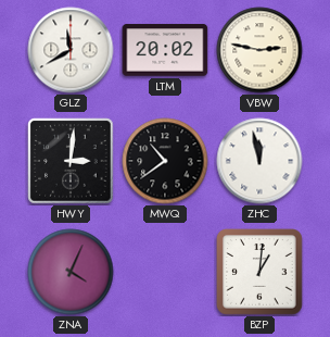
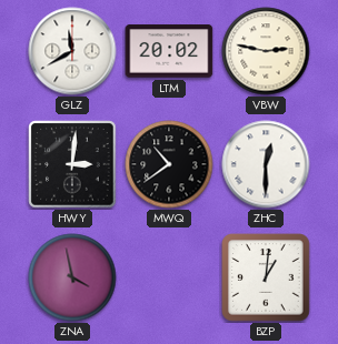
ZHC: 11:58 -> 12:30
ZNA: 4:04 -> 3:58
